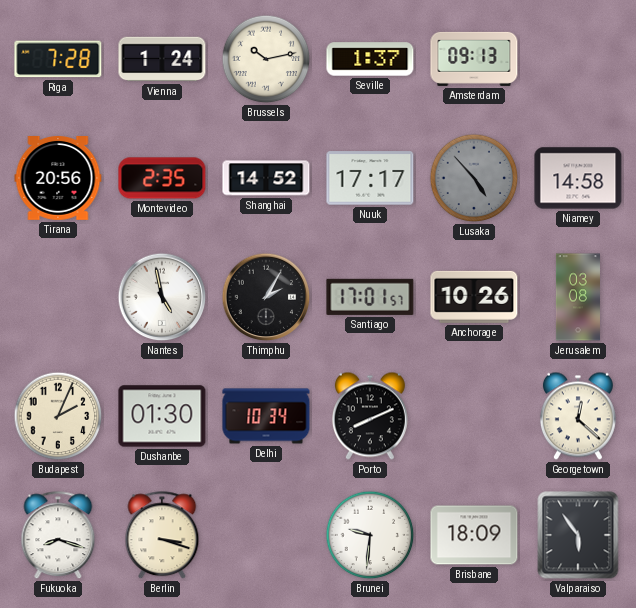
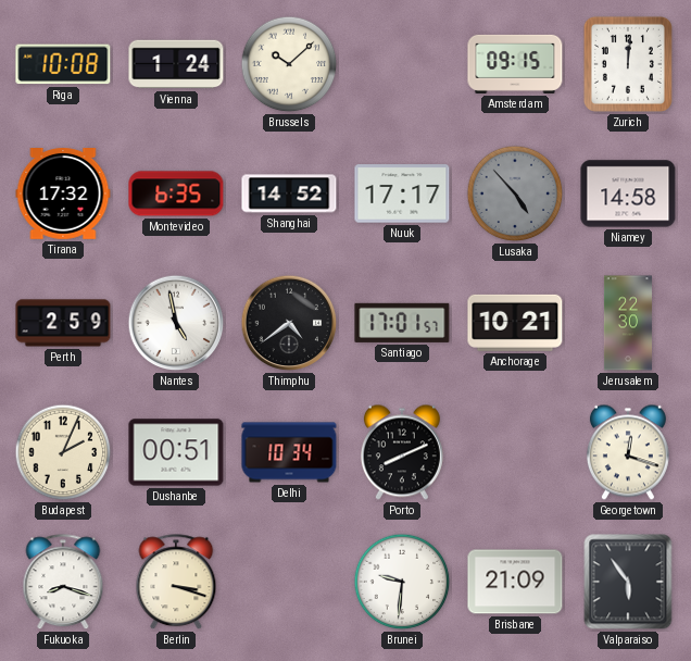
Riga: 7:28 -> 10:08
Brussels: 10:13 -> 10:08
Seville: 1:37 -> none
Amsterdam: 09:13 -> 09:15
Zurich: none -> 12:01
Tirana: 20:56 -> 17:32
Montevideo: 2:35 -> 6:35
Perth: none -> 2:59
Thimphu: 2:05 -> 4:39
Anchorage: 10:26 -> 10:21
Jerusalem: 03:08 -> 22:30
Dushanbe: 01:30 -> 00:51
Georgetown: 12:22 -> 12:18
Brisbane: 18:09 -> 21:09
